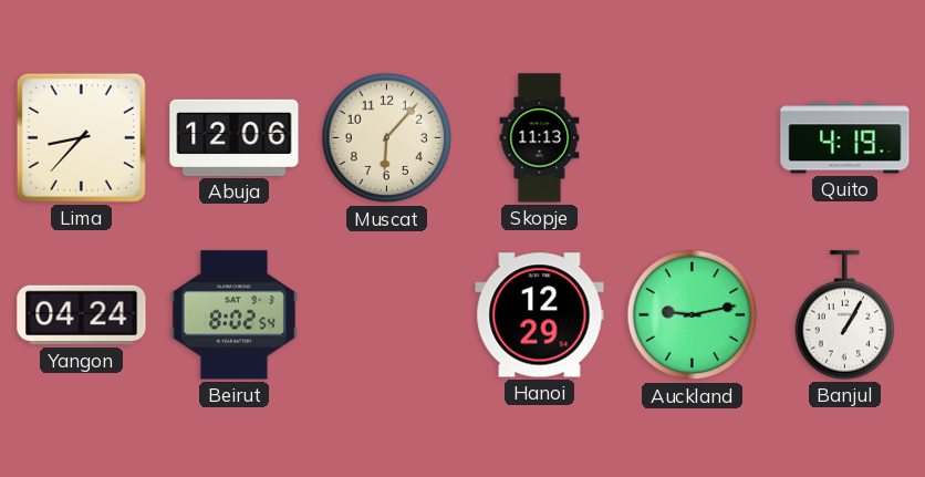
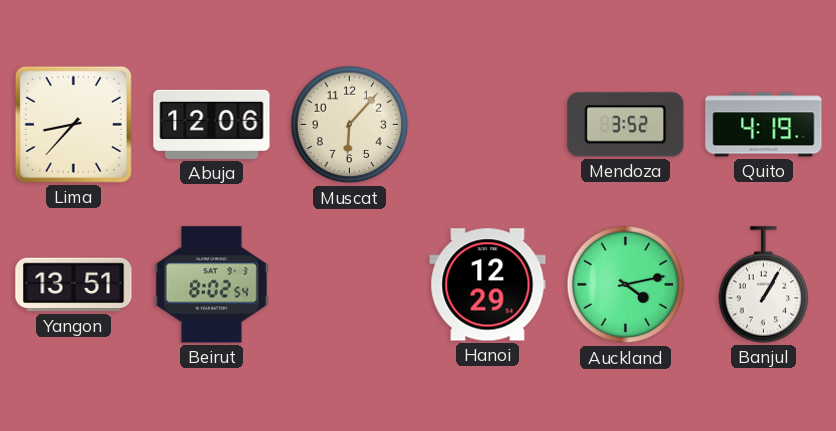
Skopje: 11:13 -> none
Mendoza: none -> 3:52
Yangon: 04:24 -> 13:51
Auckland: 9:13 -> 4:13
